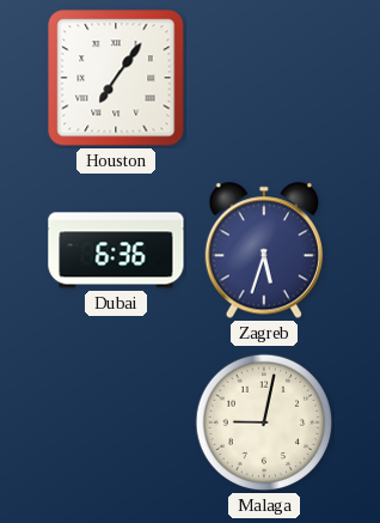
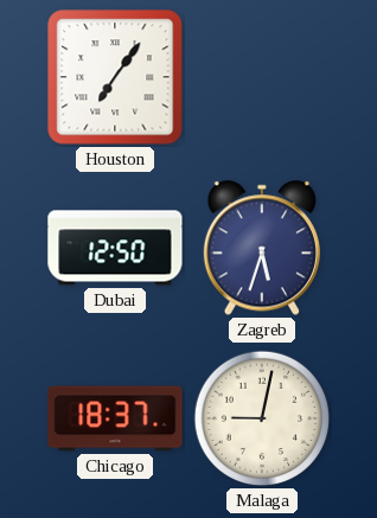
Dubai: 6:36 -> 12:50
Chicago: none -> 18:37
